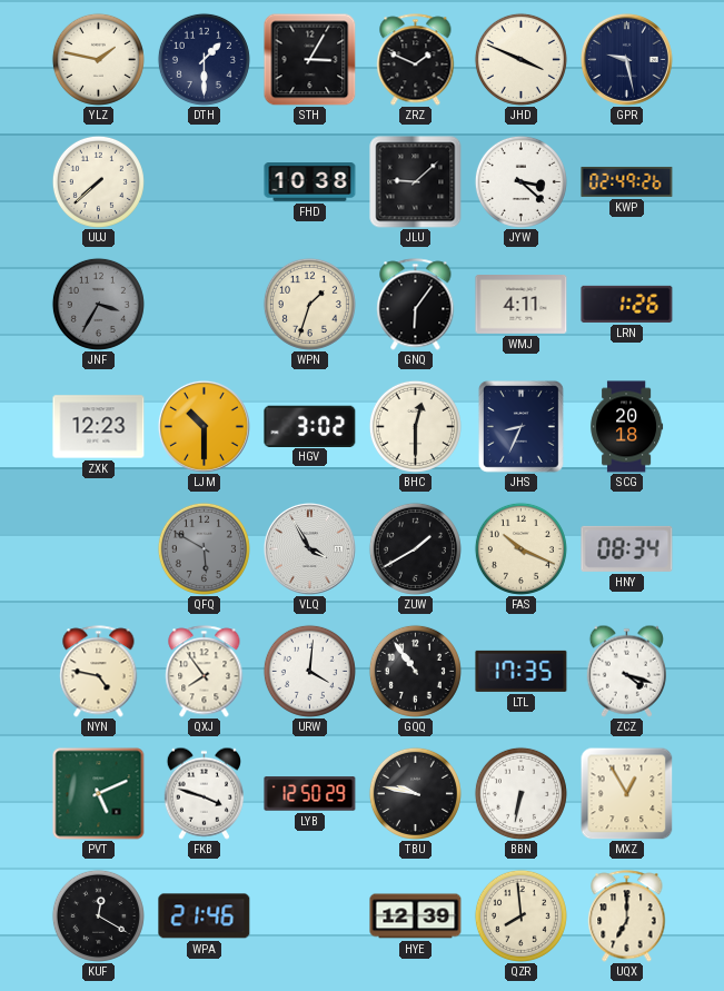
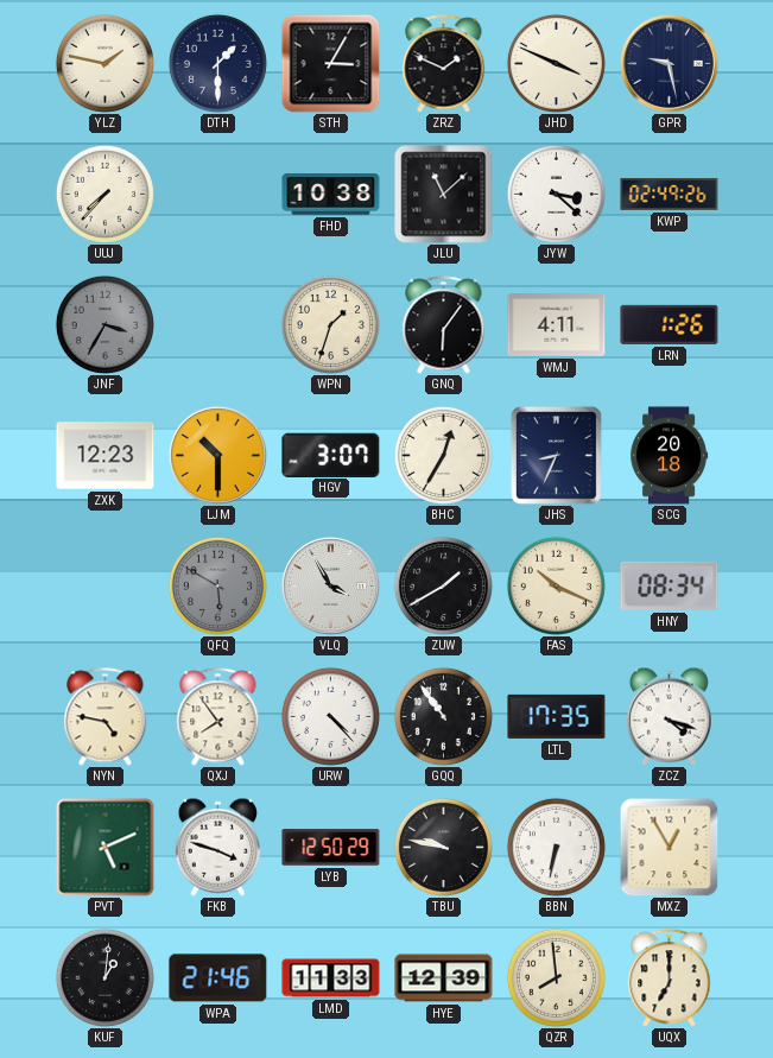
UUJ: 7:38 -> 7:37
JLU: 9:08 -> 11:08
HGV: 3:02 -> 3:07
BHC: 12:30 -> 12:35
URW: 4:01 -> 4:23
KUF: 12:20 -> 1:01
LMD: none -> 11:33
